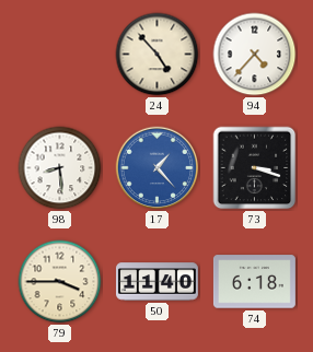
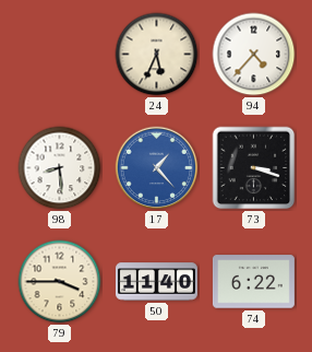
24: 4:53 -> 5:34
74: 6:18 -> 6:22
